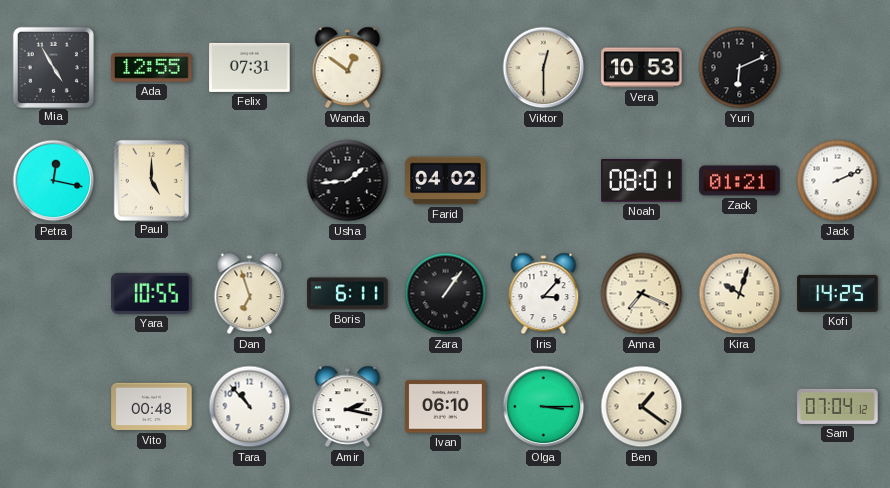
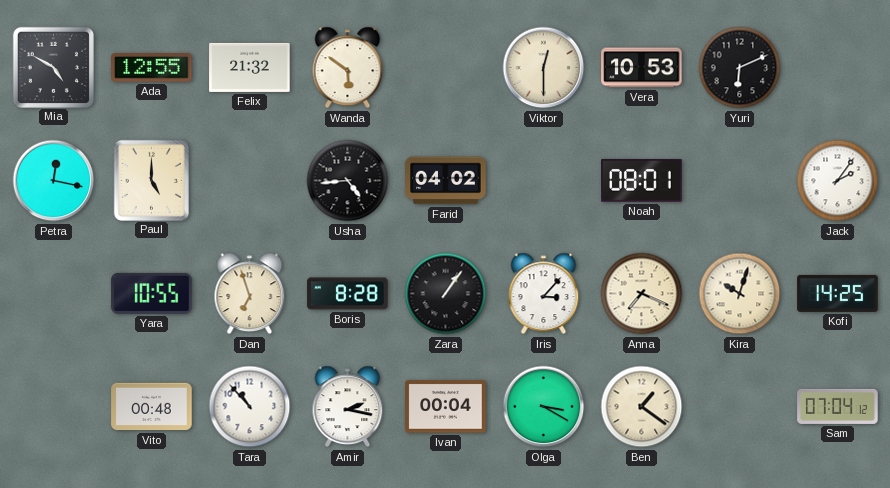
Mia: 4:55 -> 4:50
Felix: 07:31 -> 21:32
Wanda: 12:51 -> 5:51
Usha: 1:44 -> 4:44
Zack: 01:21 -> none
Jack: 2:11 -> 2:06
Boris: 6:11 -> 8:28
Ivan: 06:10 -> 00:04
Olga: 3:15 -> 3:20
